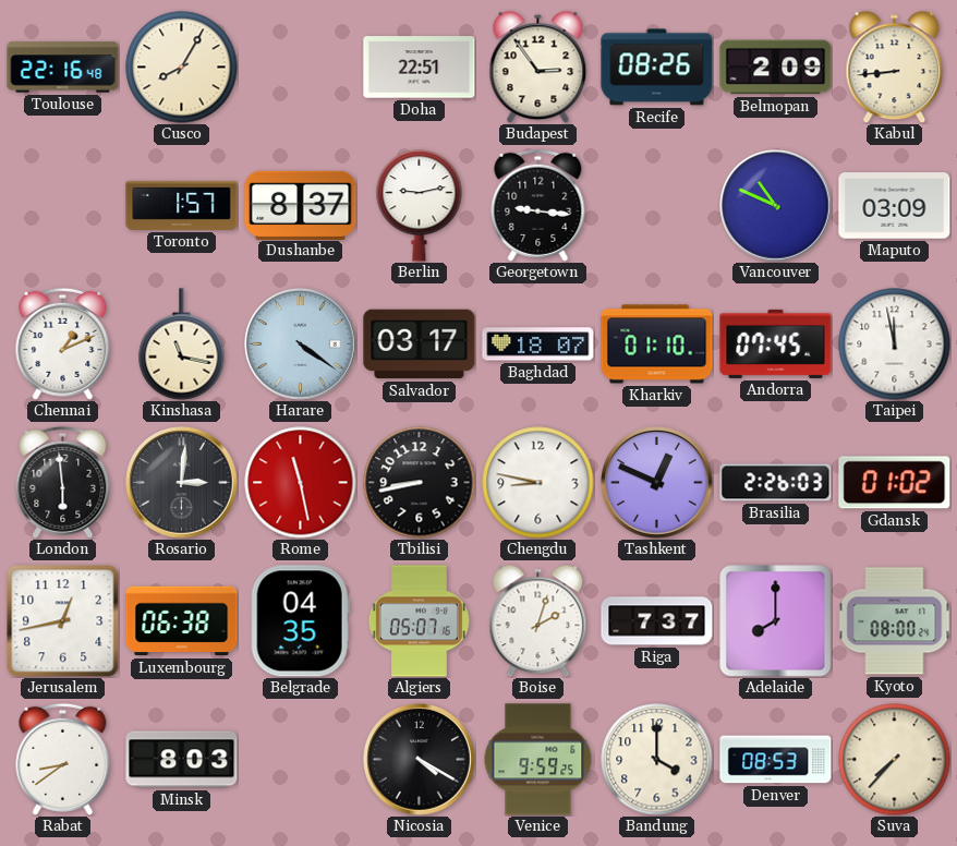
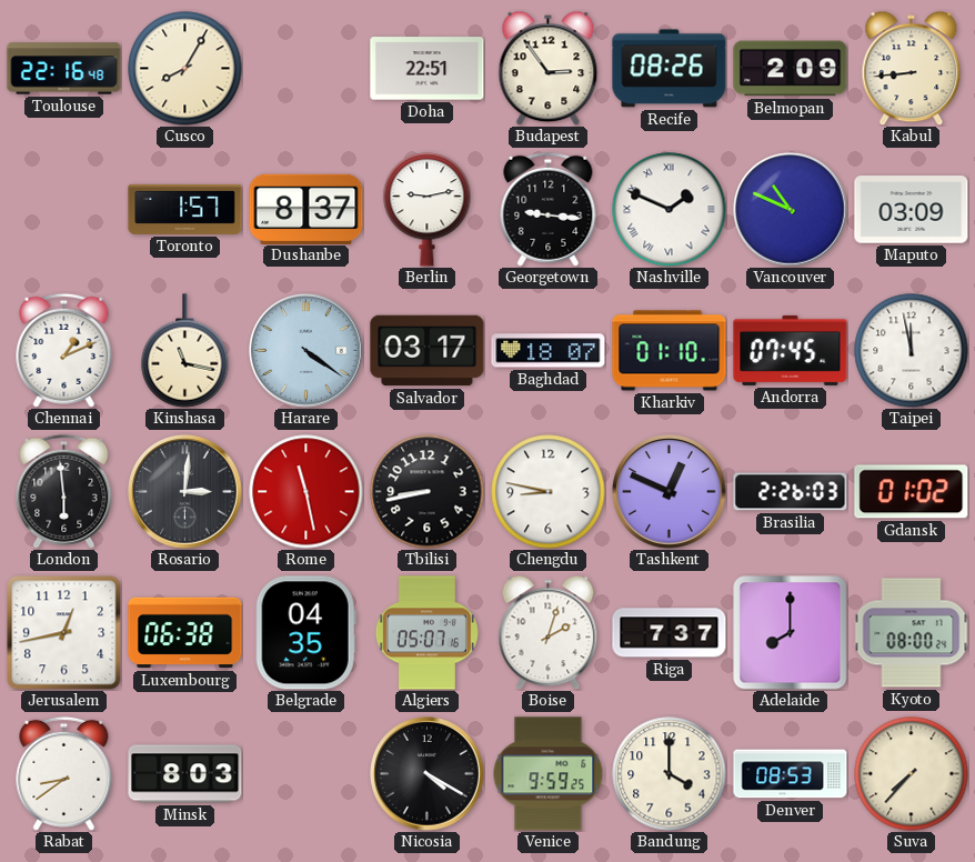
Nashville: none -> 1:49
